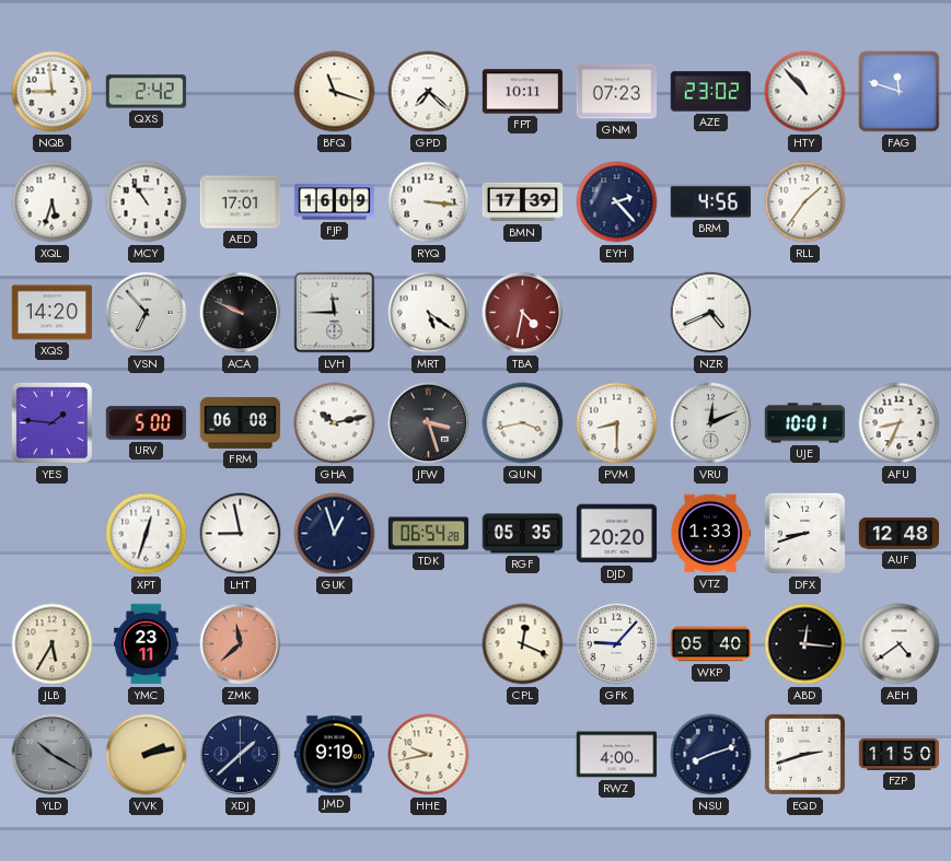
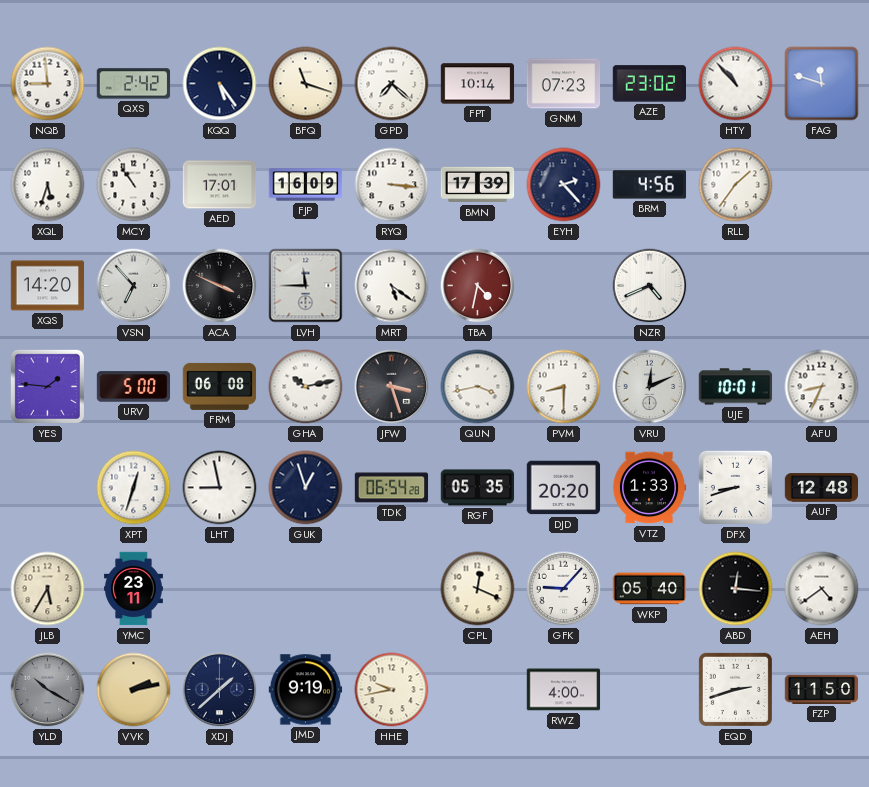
KQQ: none -> 5:24
FPT: 10:11 -> 10:14
ACA: 9:49 -> 3:49
ZMK: 11:38 -> none
NSU: 8:12 -> none
